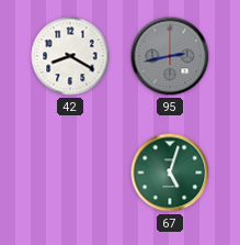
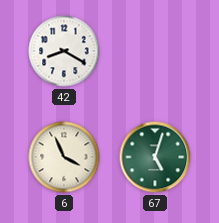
95: 2:43 -> none
6: none -> 3:56
